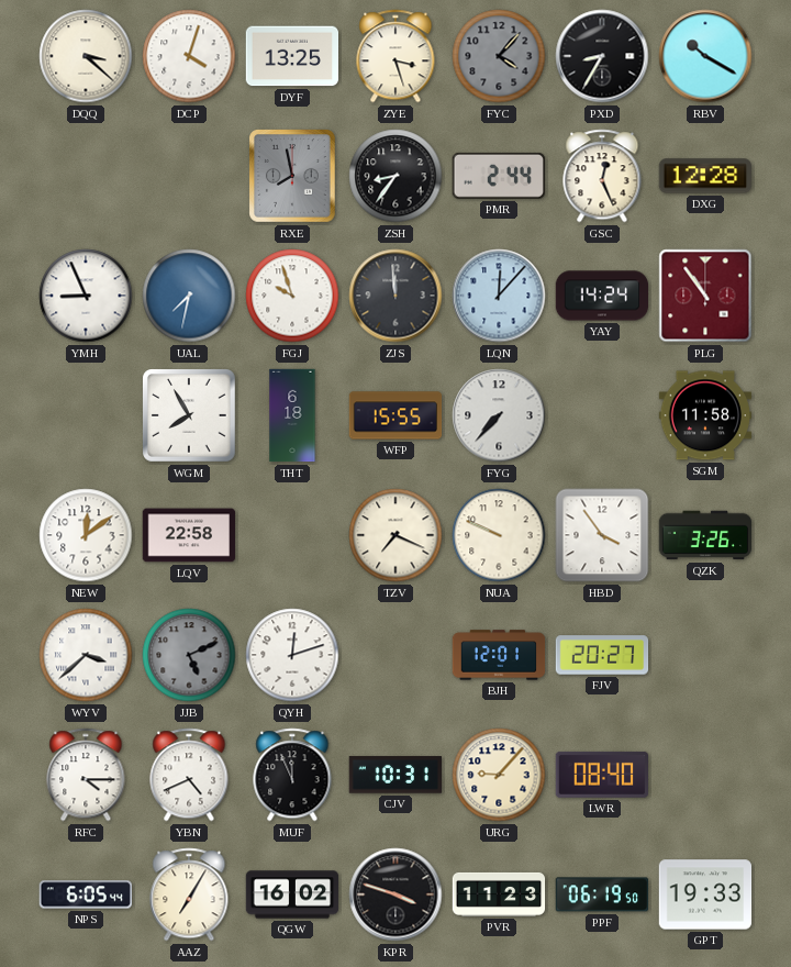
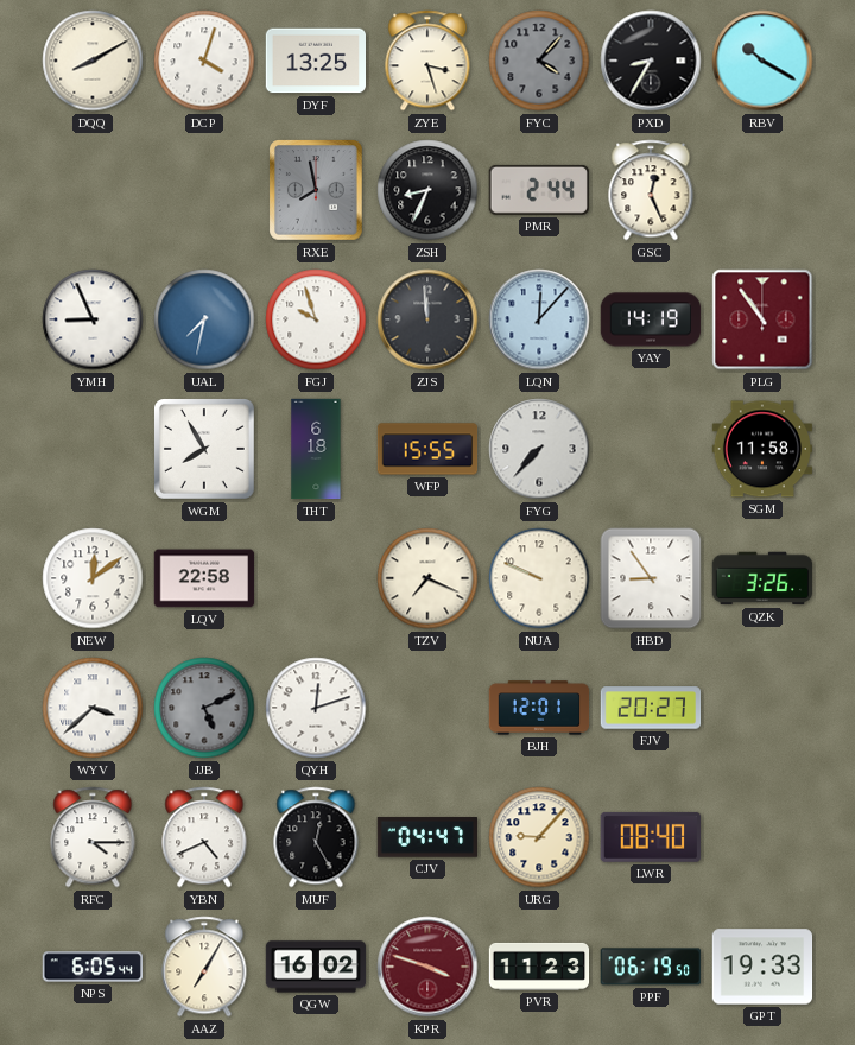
DQQ: 3:22 -> 8:10
ZSH: 8:36 -> 8:34
DXG: 12:28 -> none
YAY: 14:24 -> 14:19
HBD: 3:54 -> 8:54
MUF: 11:56 -> 12:25
CJV: 10:31 -> 04:47
KPR dial: black -> burgundy
